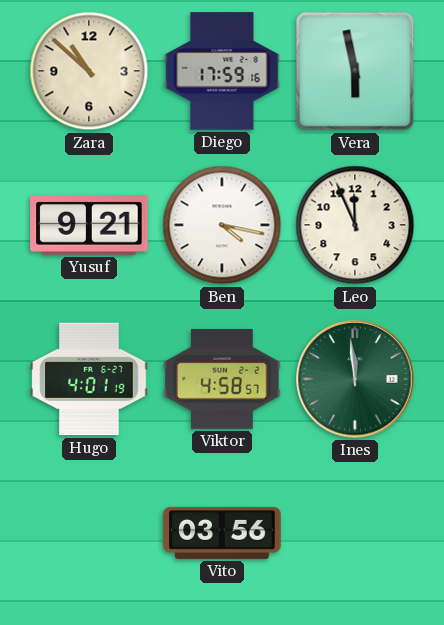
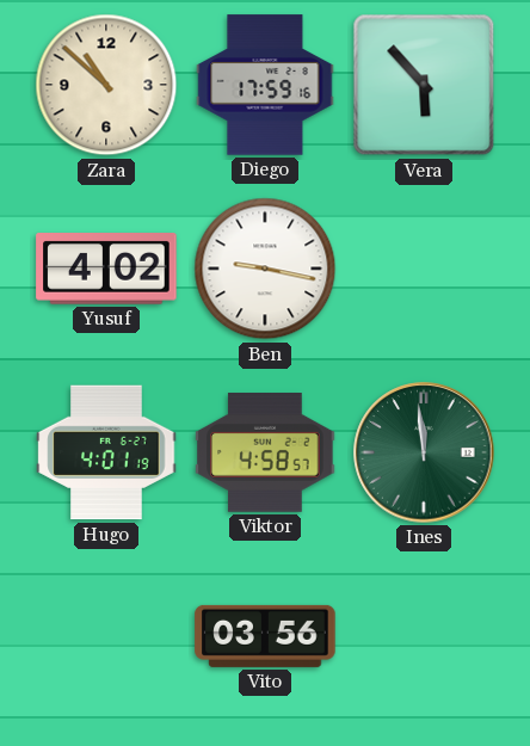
Vera: 5:58 -> 5:53
Yusuf: 9:21 -> 4:02
Ben: 4:17 -> 9:17
Leo: 11:56 -> none
